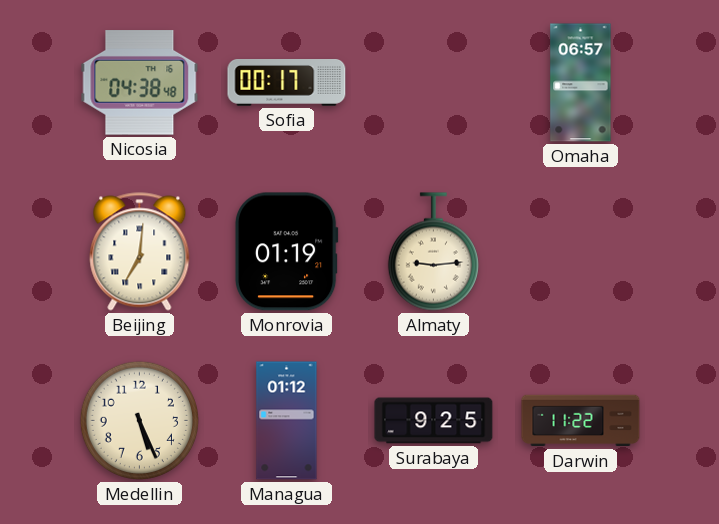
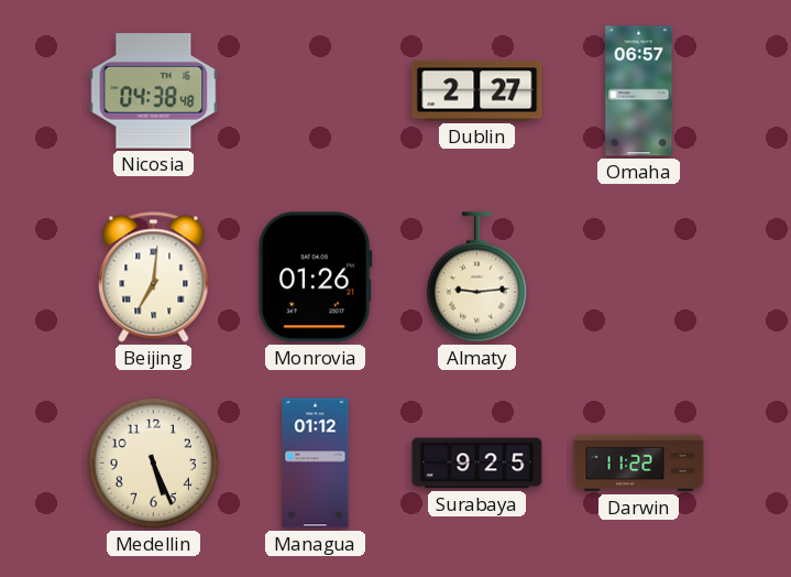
Sofia: 00:17 -> none
Dublin: none -> 2:27
Monrovia: 01:19 -> 01:26
